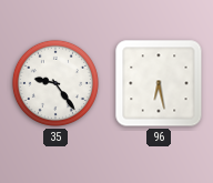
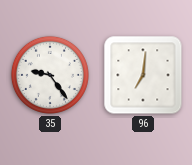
96: 6:28 -> 7:01
